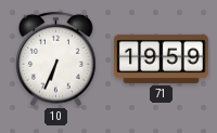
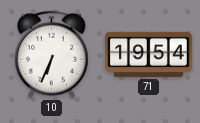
71: 19:59 -> 19:54
